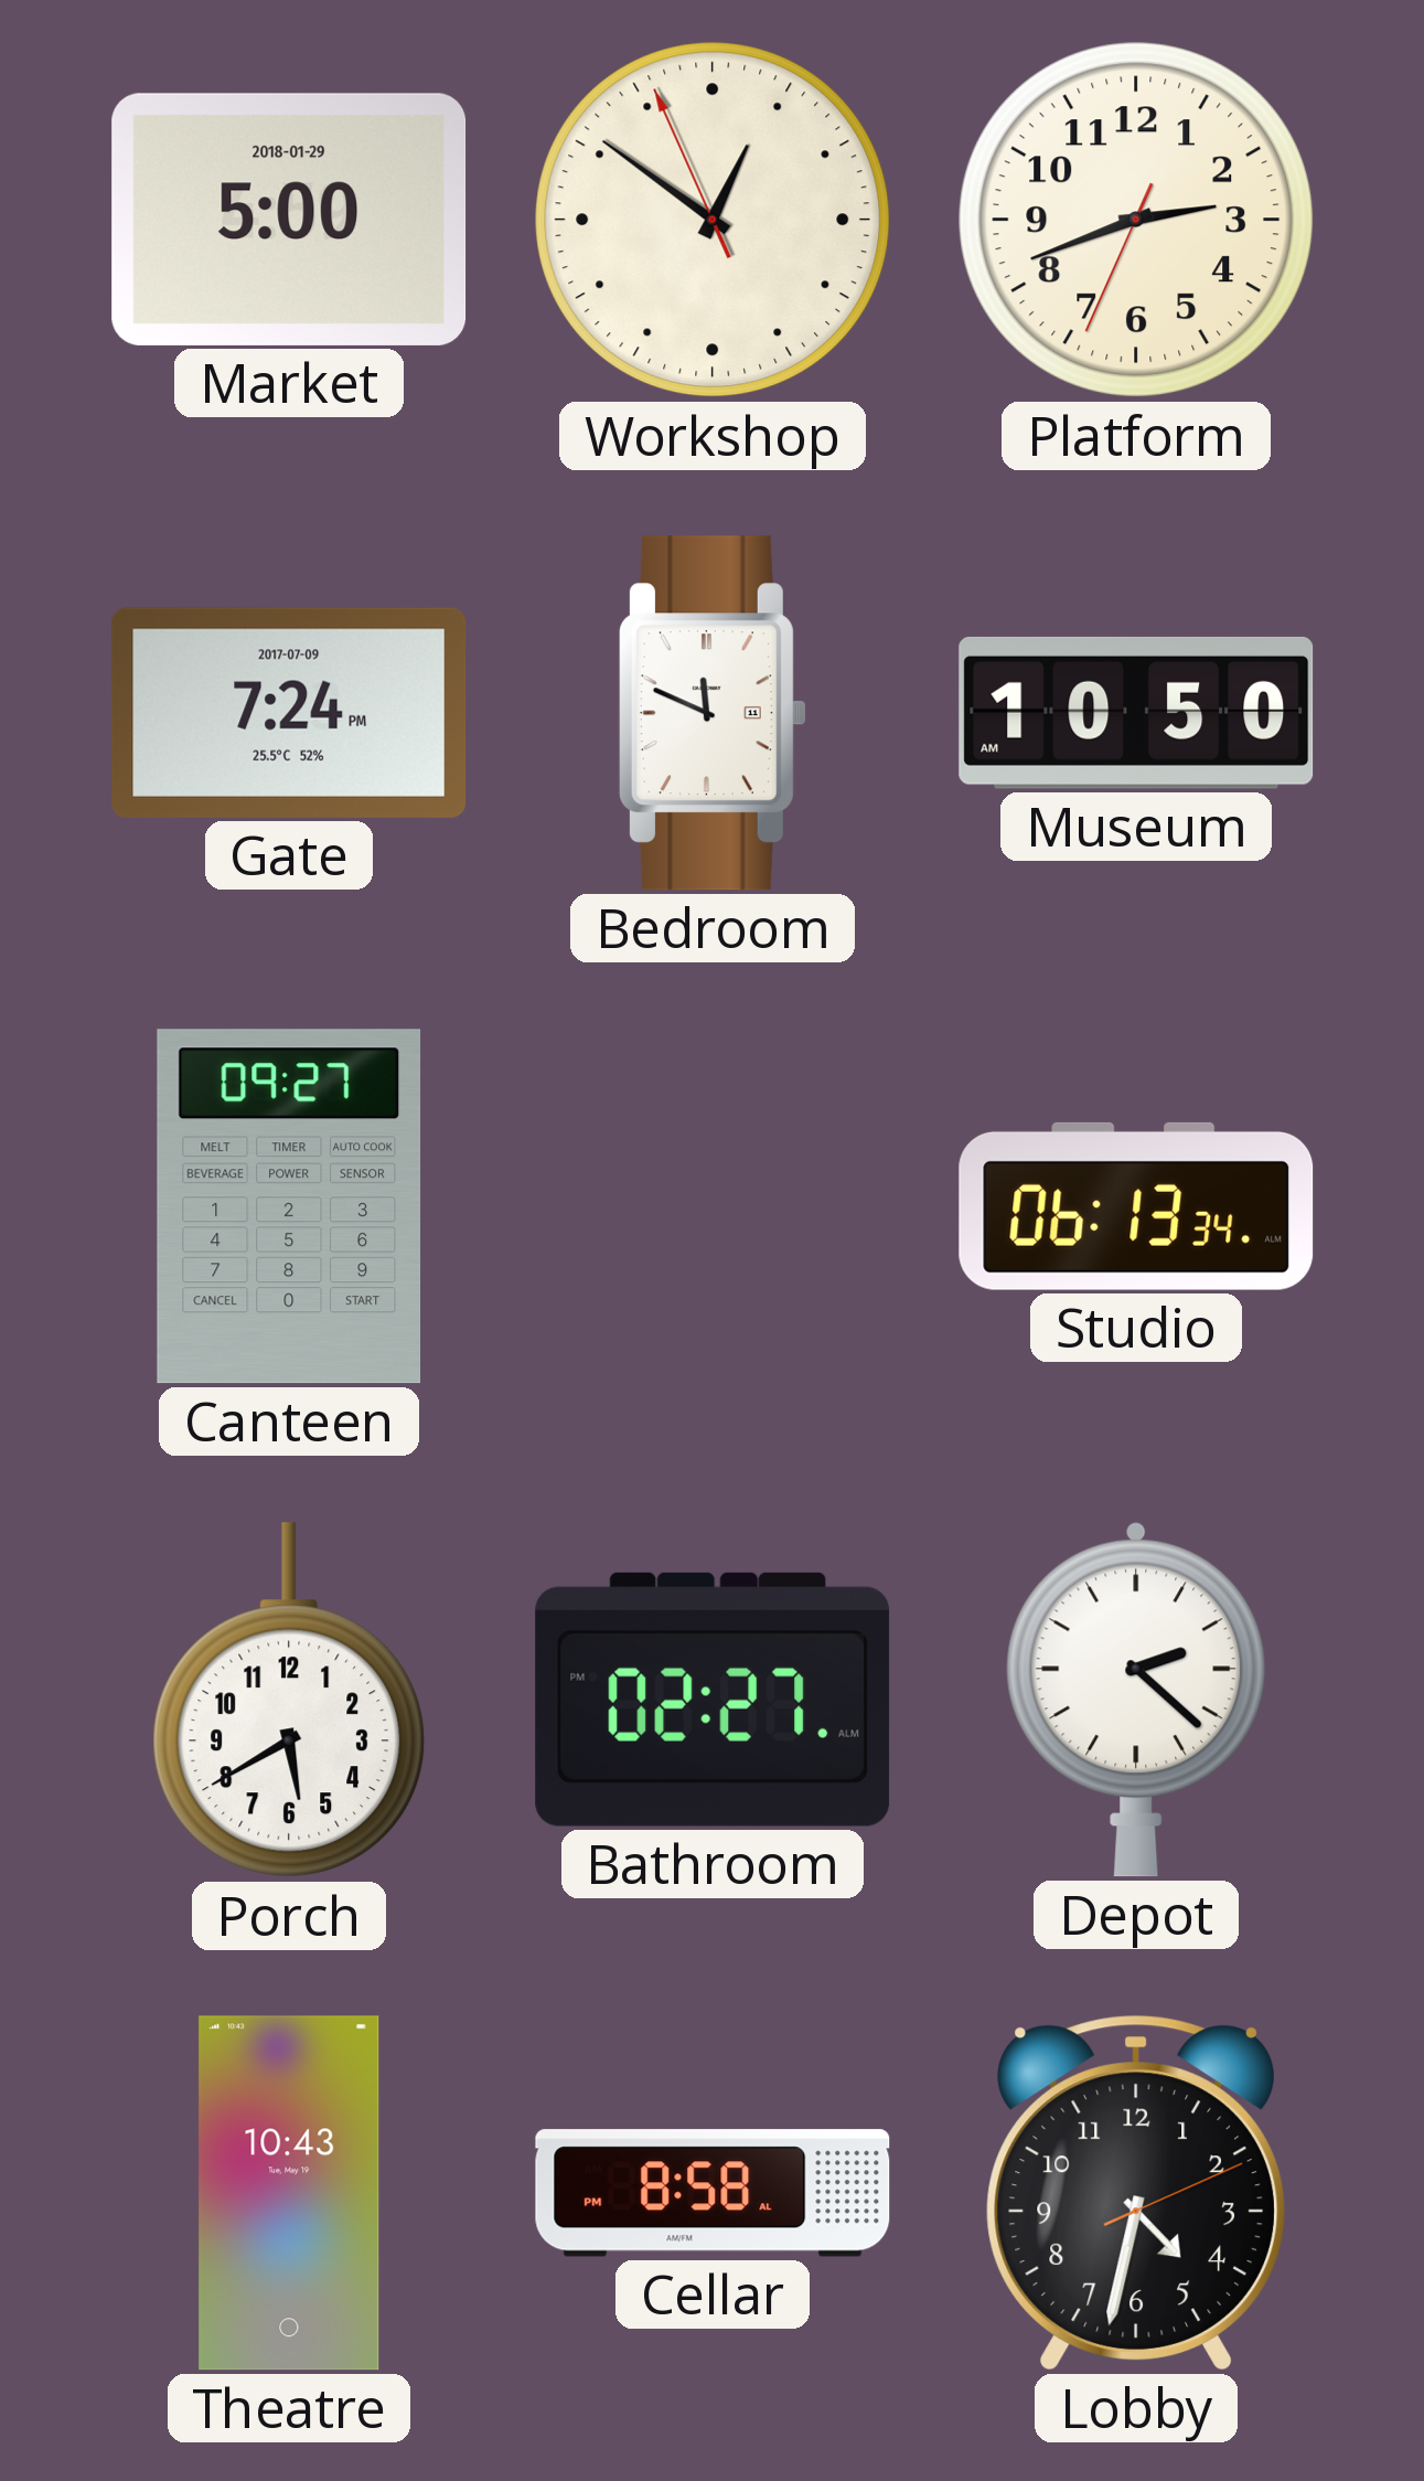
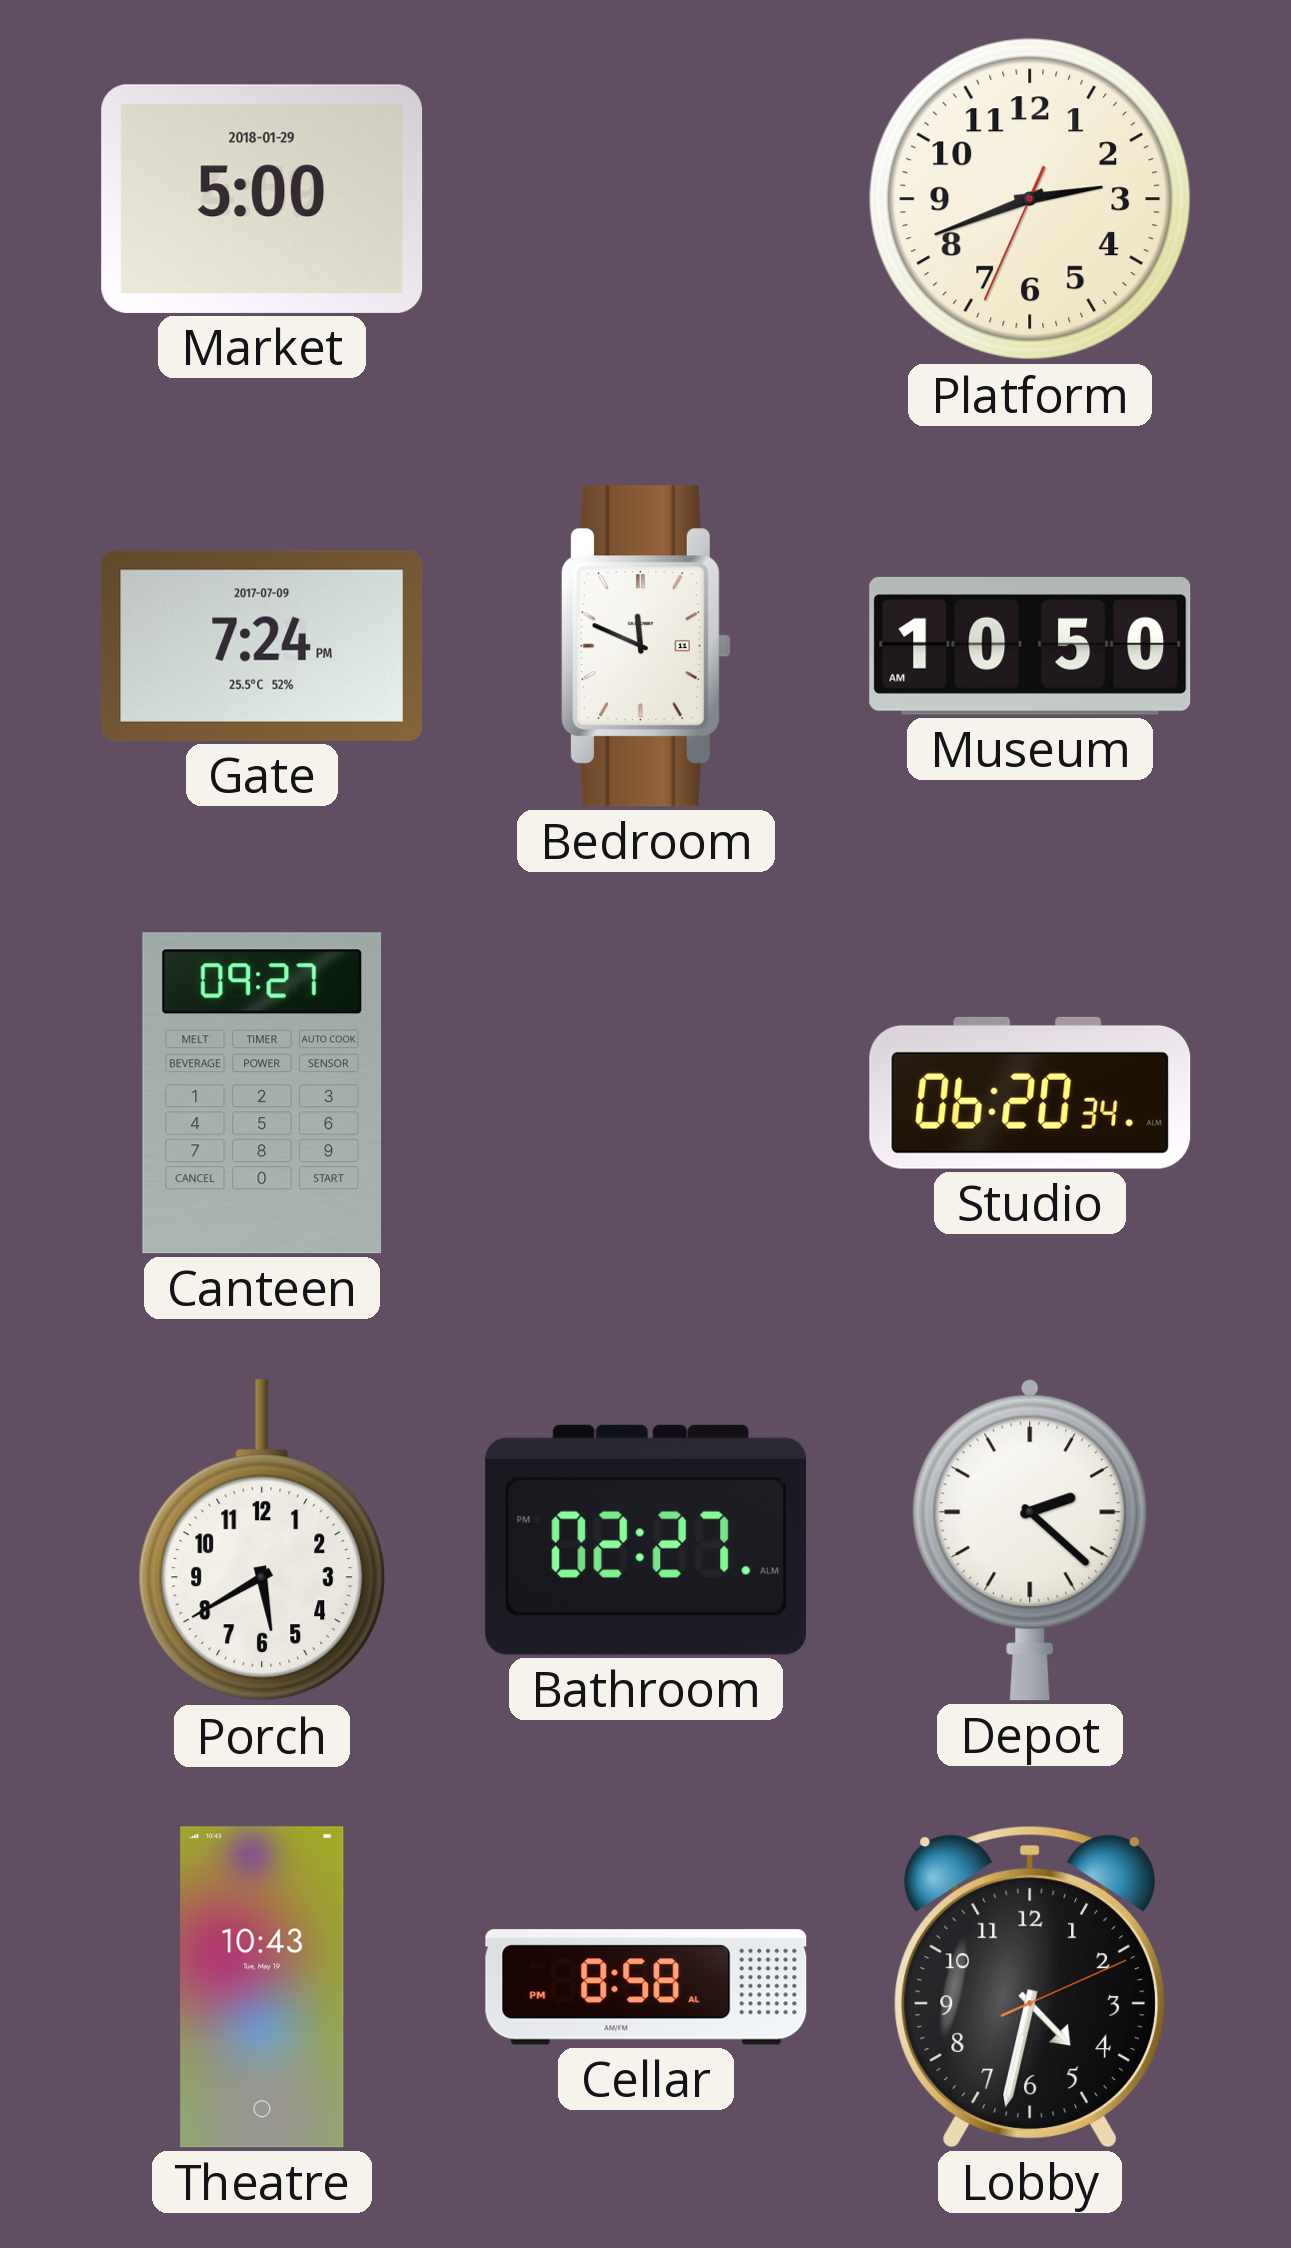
Workshop: 12:50 -> none
Studio: 06:13 -> 06:20
